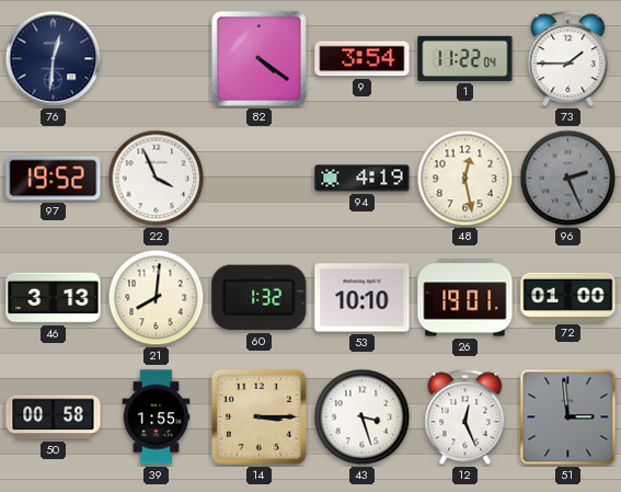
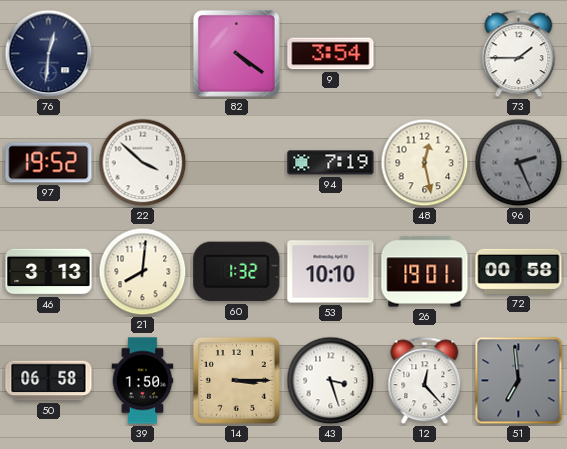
1: 11:22 -> none
22: 3:56 -> 3:52
94: 4:19 -> 7:19
72: 01:00 -> 00:58
50: 00:58 -> 06:58
39: 1:55 -> 1:50
12: 12:26 -> 12:23
51: 2:59 -> 6:59
